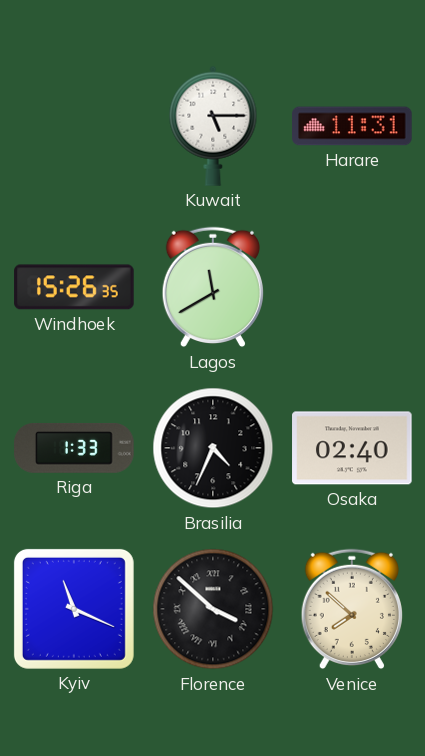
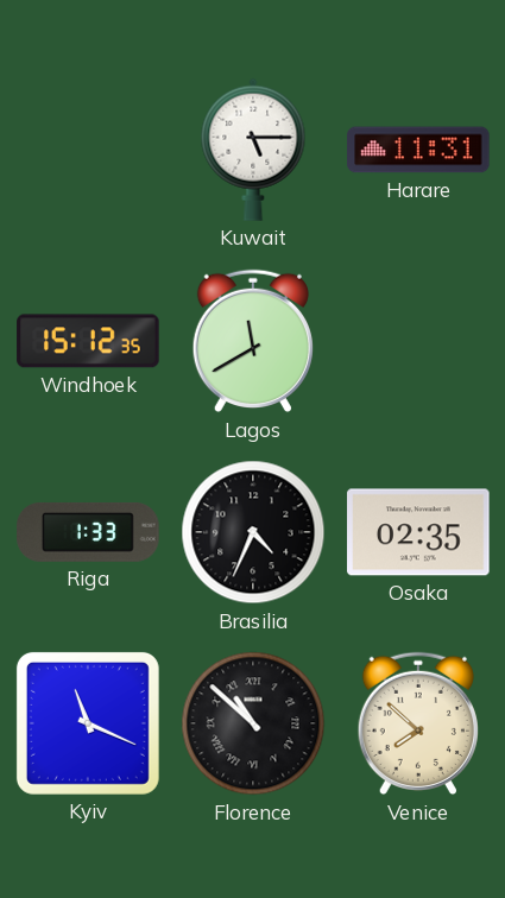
Windhoek: 15:26 -> 15:12
Osaka: 02:40 -> 02:35
Florence: 3:52 -> 10:52
